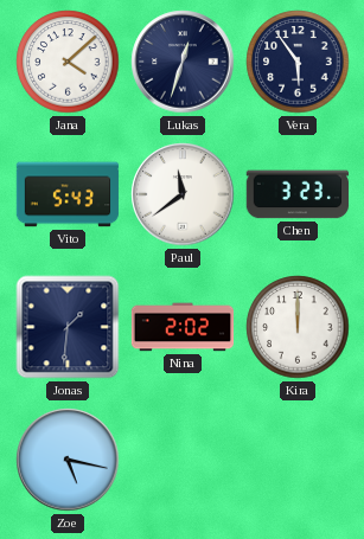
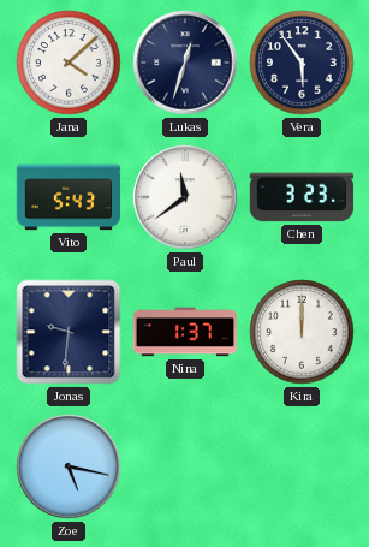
Jonas: 1:31 -> 9:31
Nina: 2:02 -> 1:37
